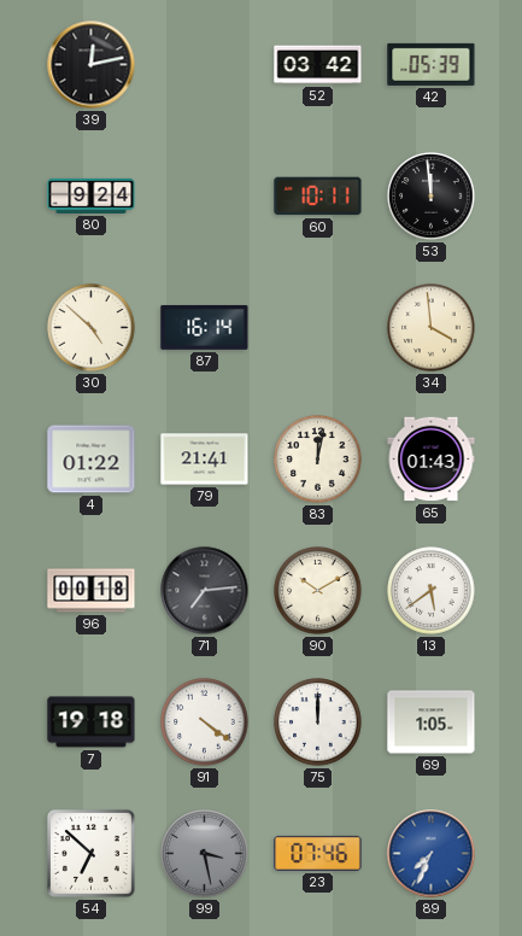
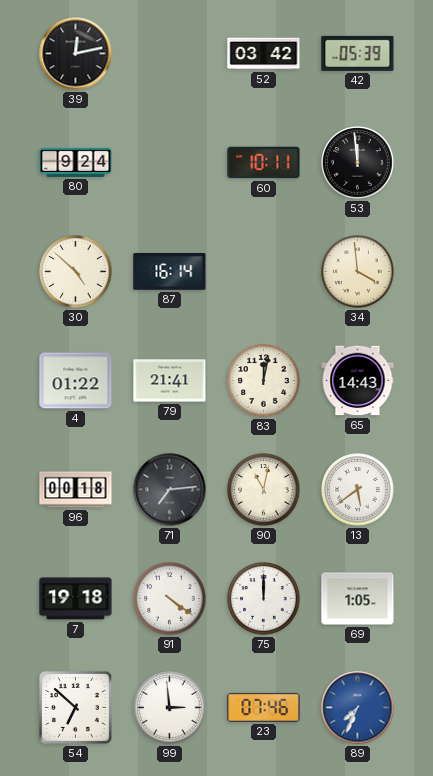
65: 01:43 -> 14:43
90: 10:10 -> 11:02
99: 3:28 -> 2:59
99 dial: grey -> white
